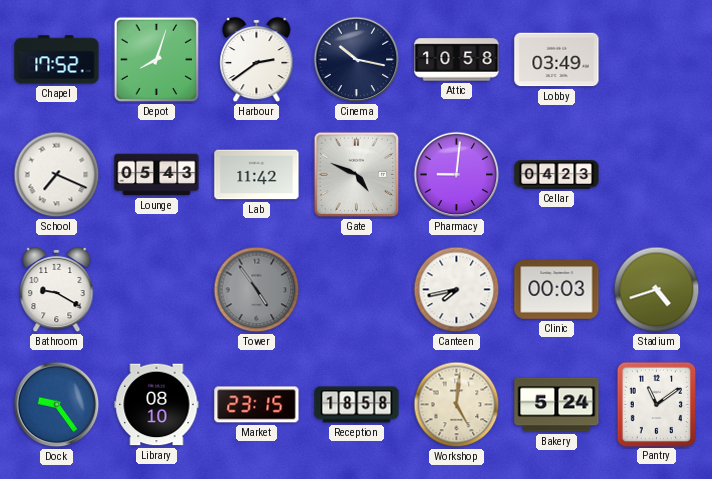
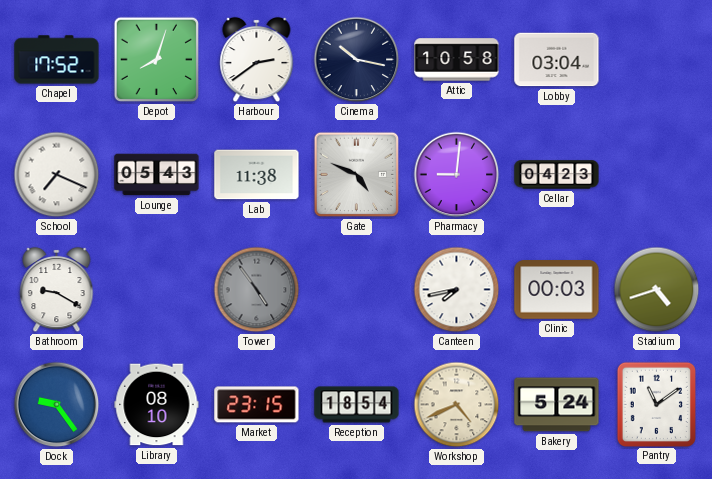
Lobby: 03:49 -> 03:04
Lab: 11:42 -> 11:38
Reception: 18:58 -> 18:54
Workshop: 5:01 -> 4:41
